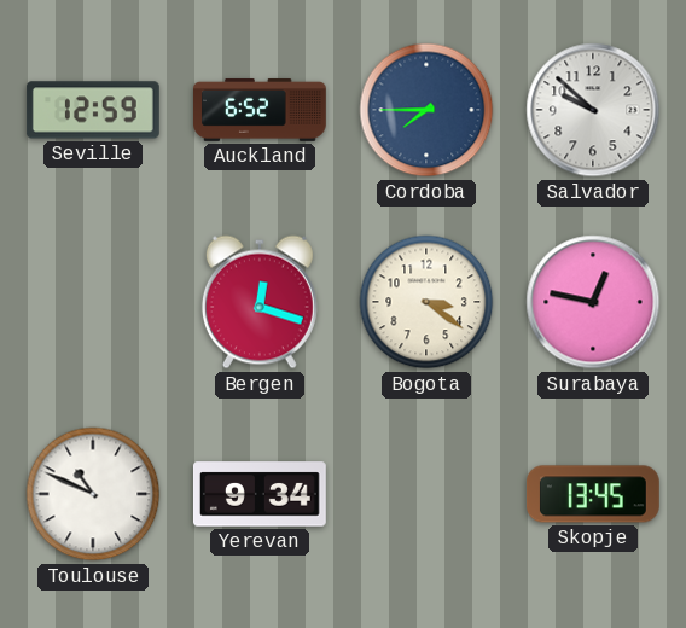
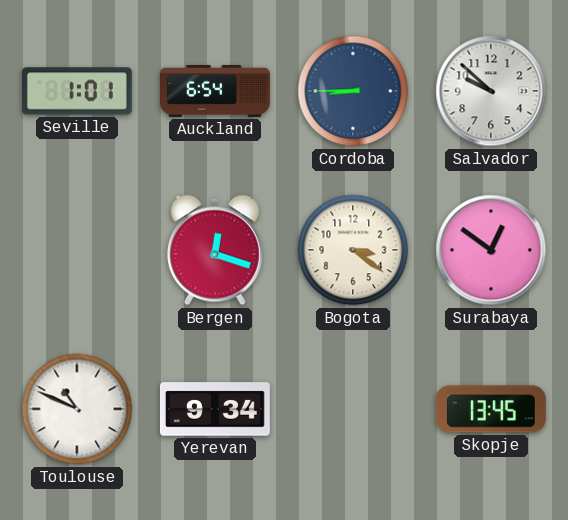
Seville: 12:59 -> 1:01
Auckland: 6:52 -> 6:54
Cordoba: 7:45 -> 8:45
Surabaya: 12:47 -> 12:51
